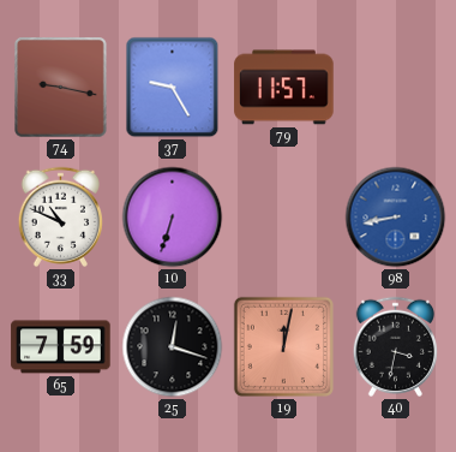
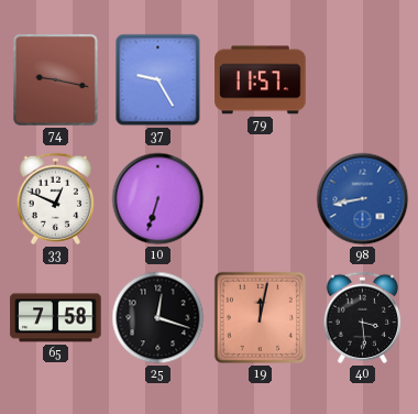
33: 10:49 -> 12:49
65: 7:59 -> 7:58
40: 3:32 -> 3:29
